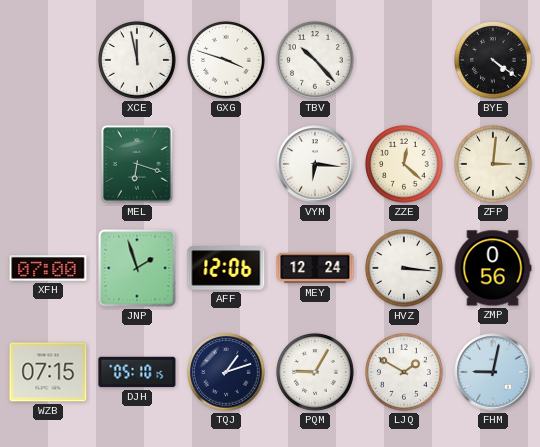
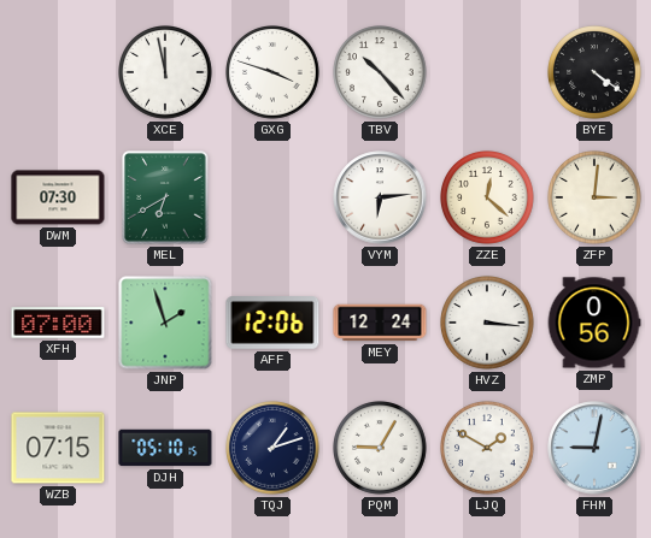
DWM: none -> 07:30
MEL: 6:18 -> 6:40
VYM: 6:16 -> 6:14
